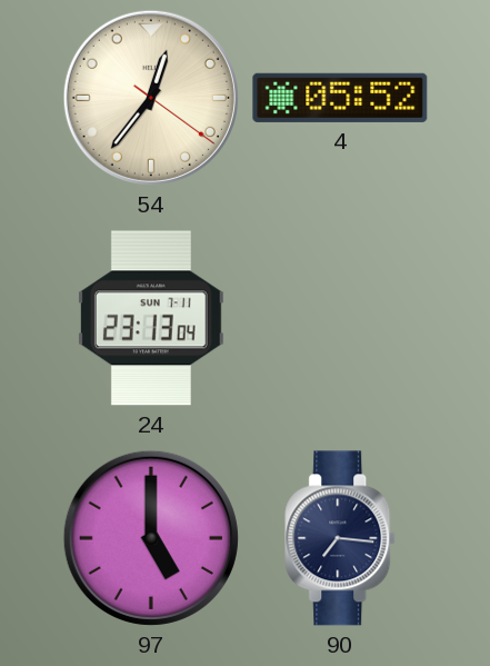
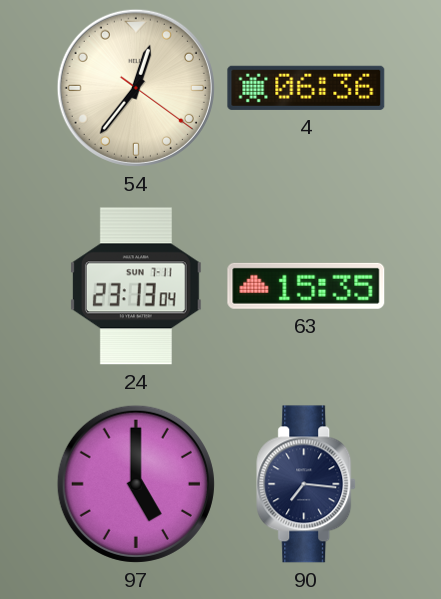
4: 05:52 -> 06:36
63: none -> 15:35
